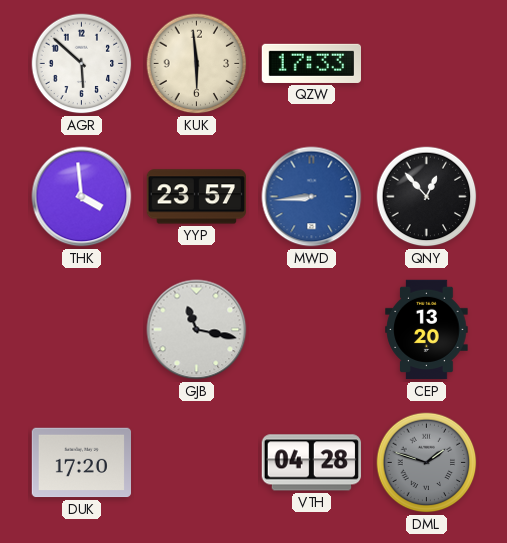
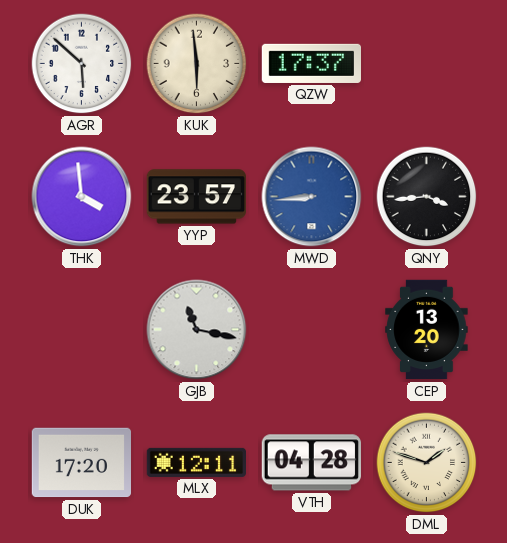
QZW: 17:33 -> 17:37
QNY: 12:53 -> 3:44
MLX: none -> 12:11
DML dial: grey -> cream
